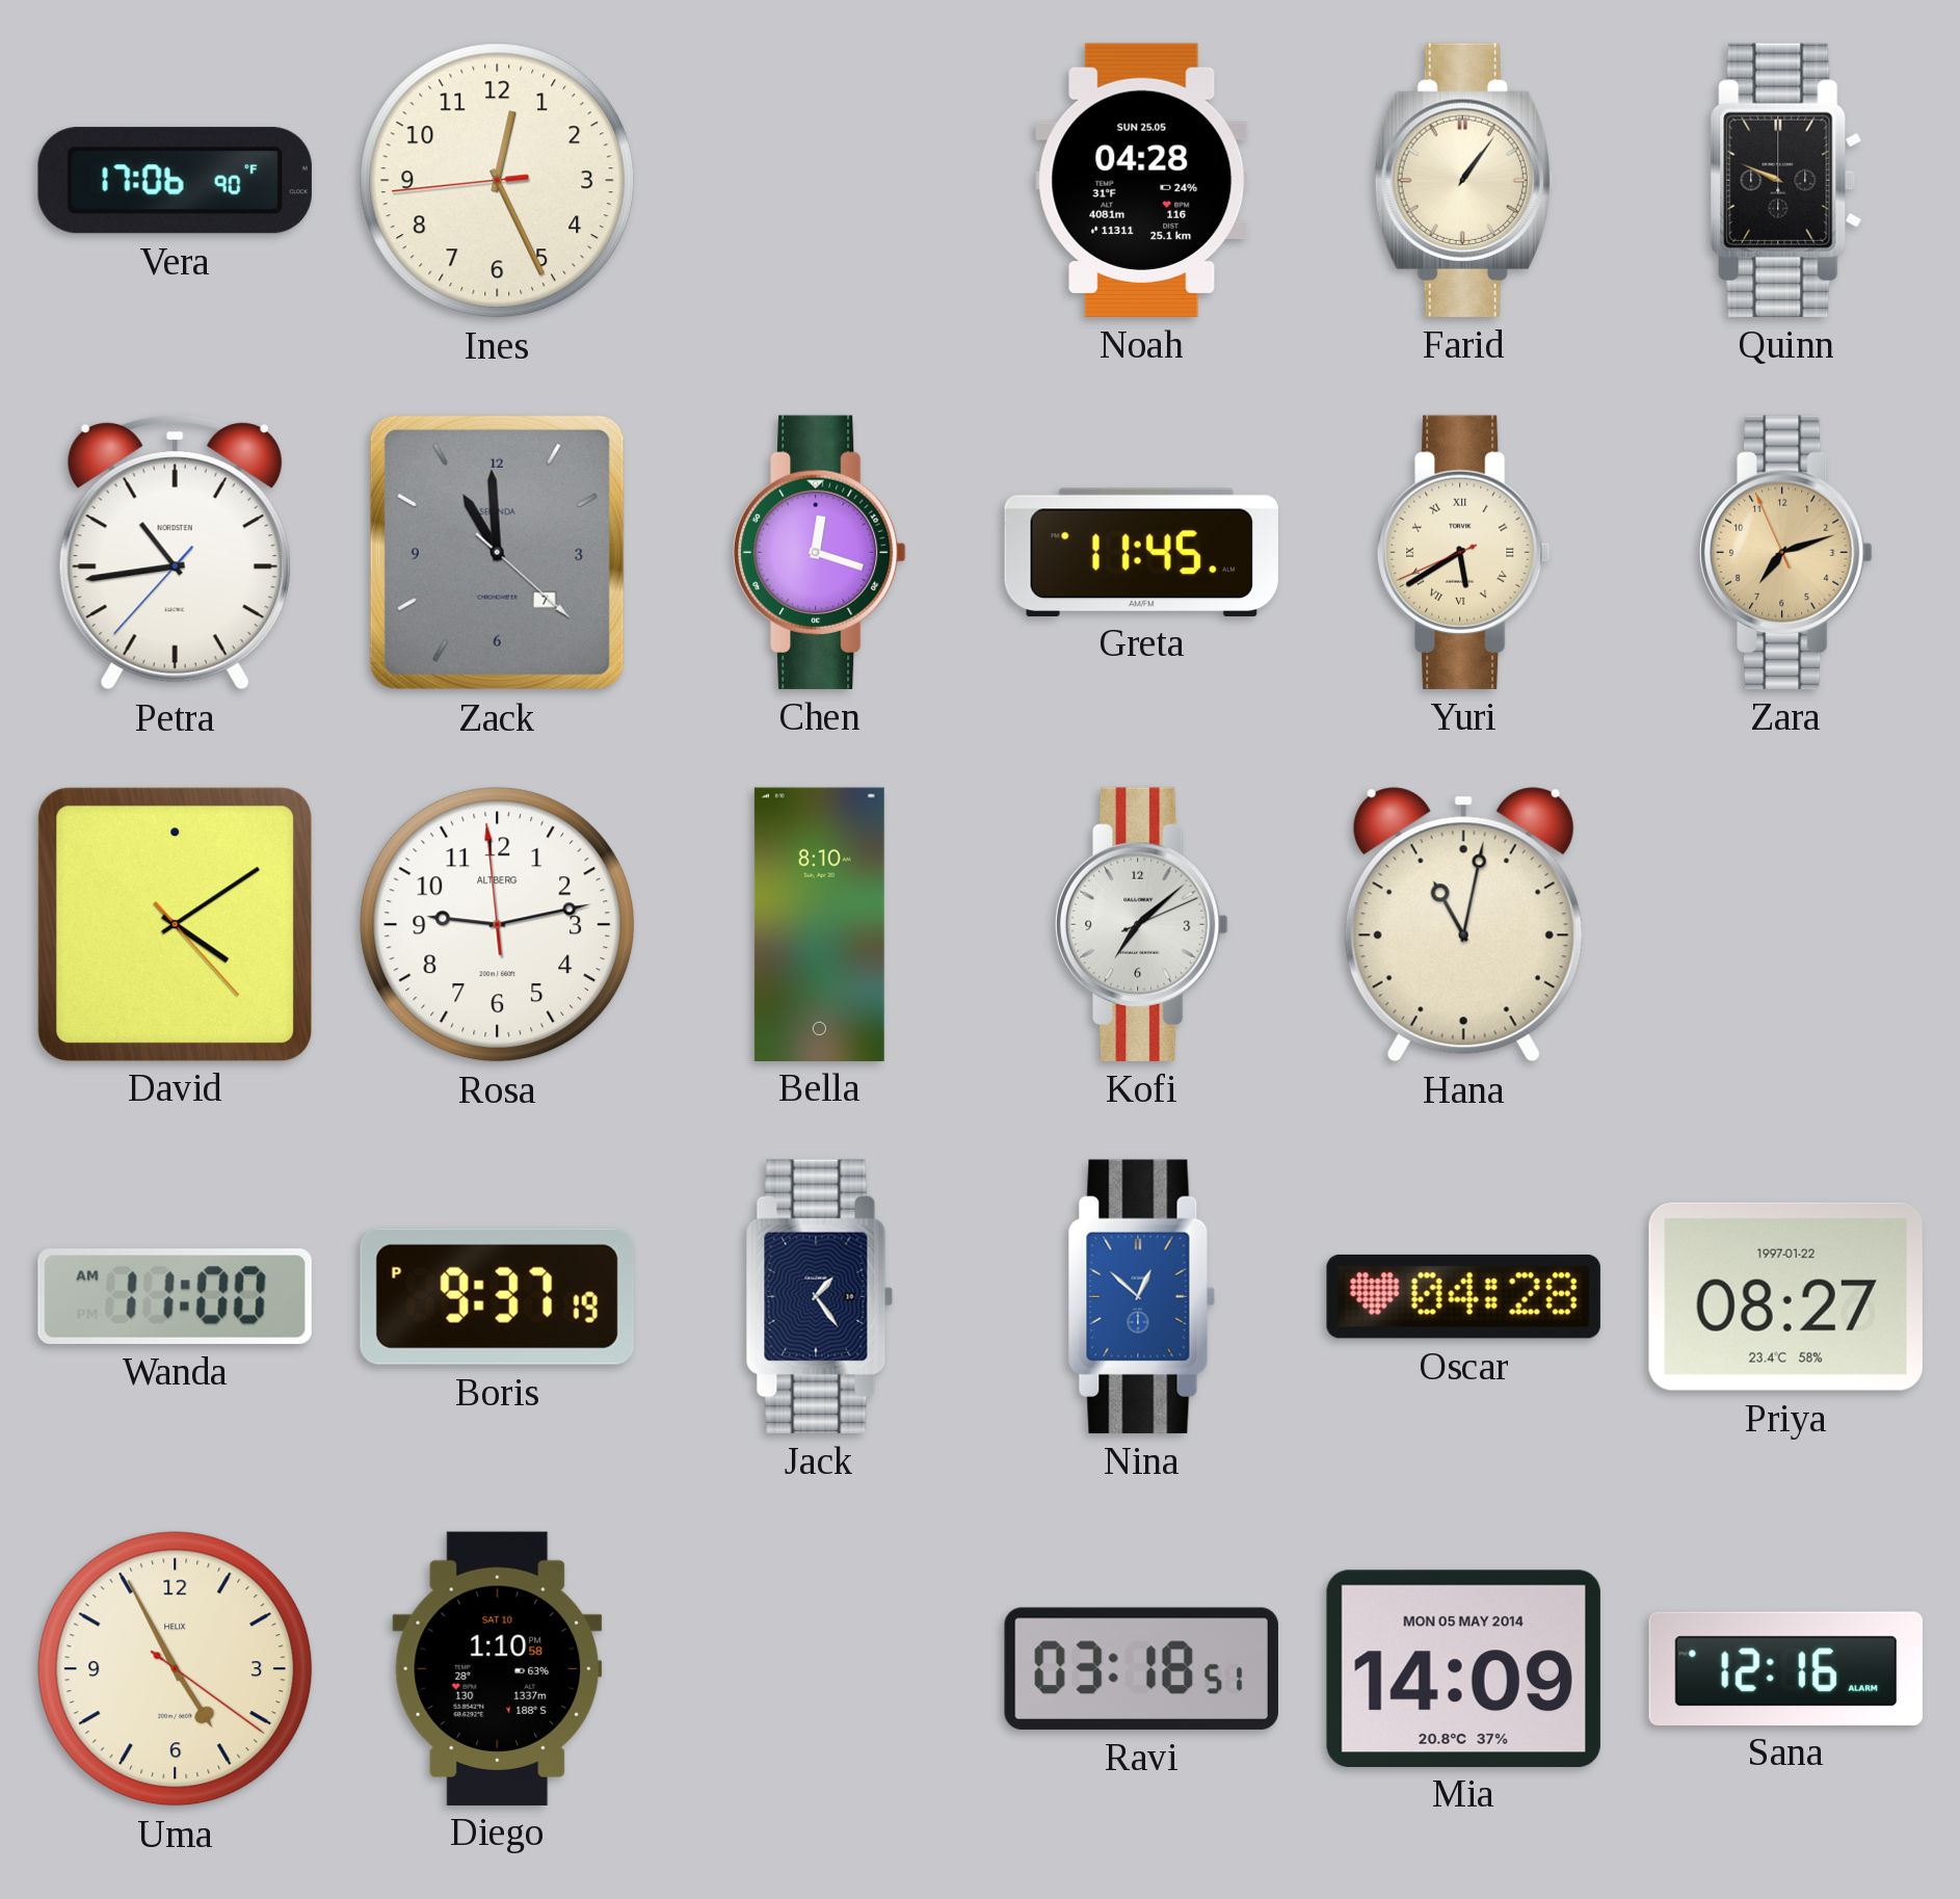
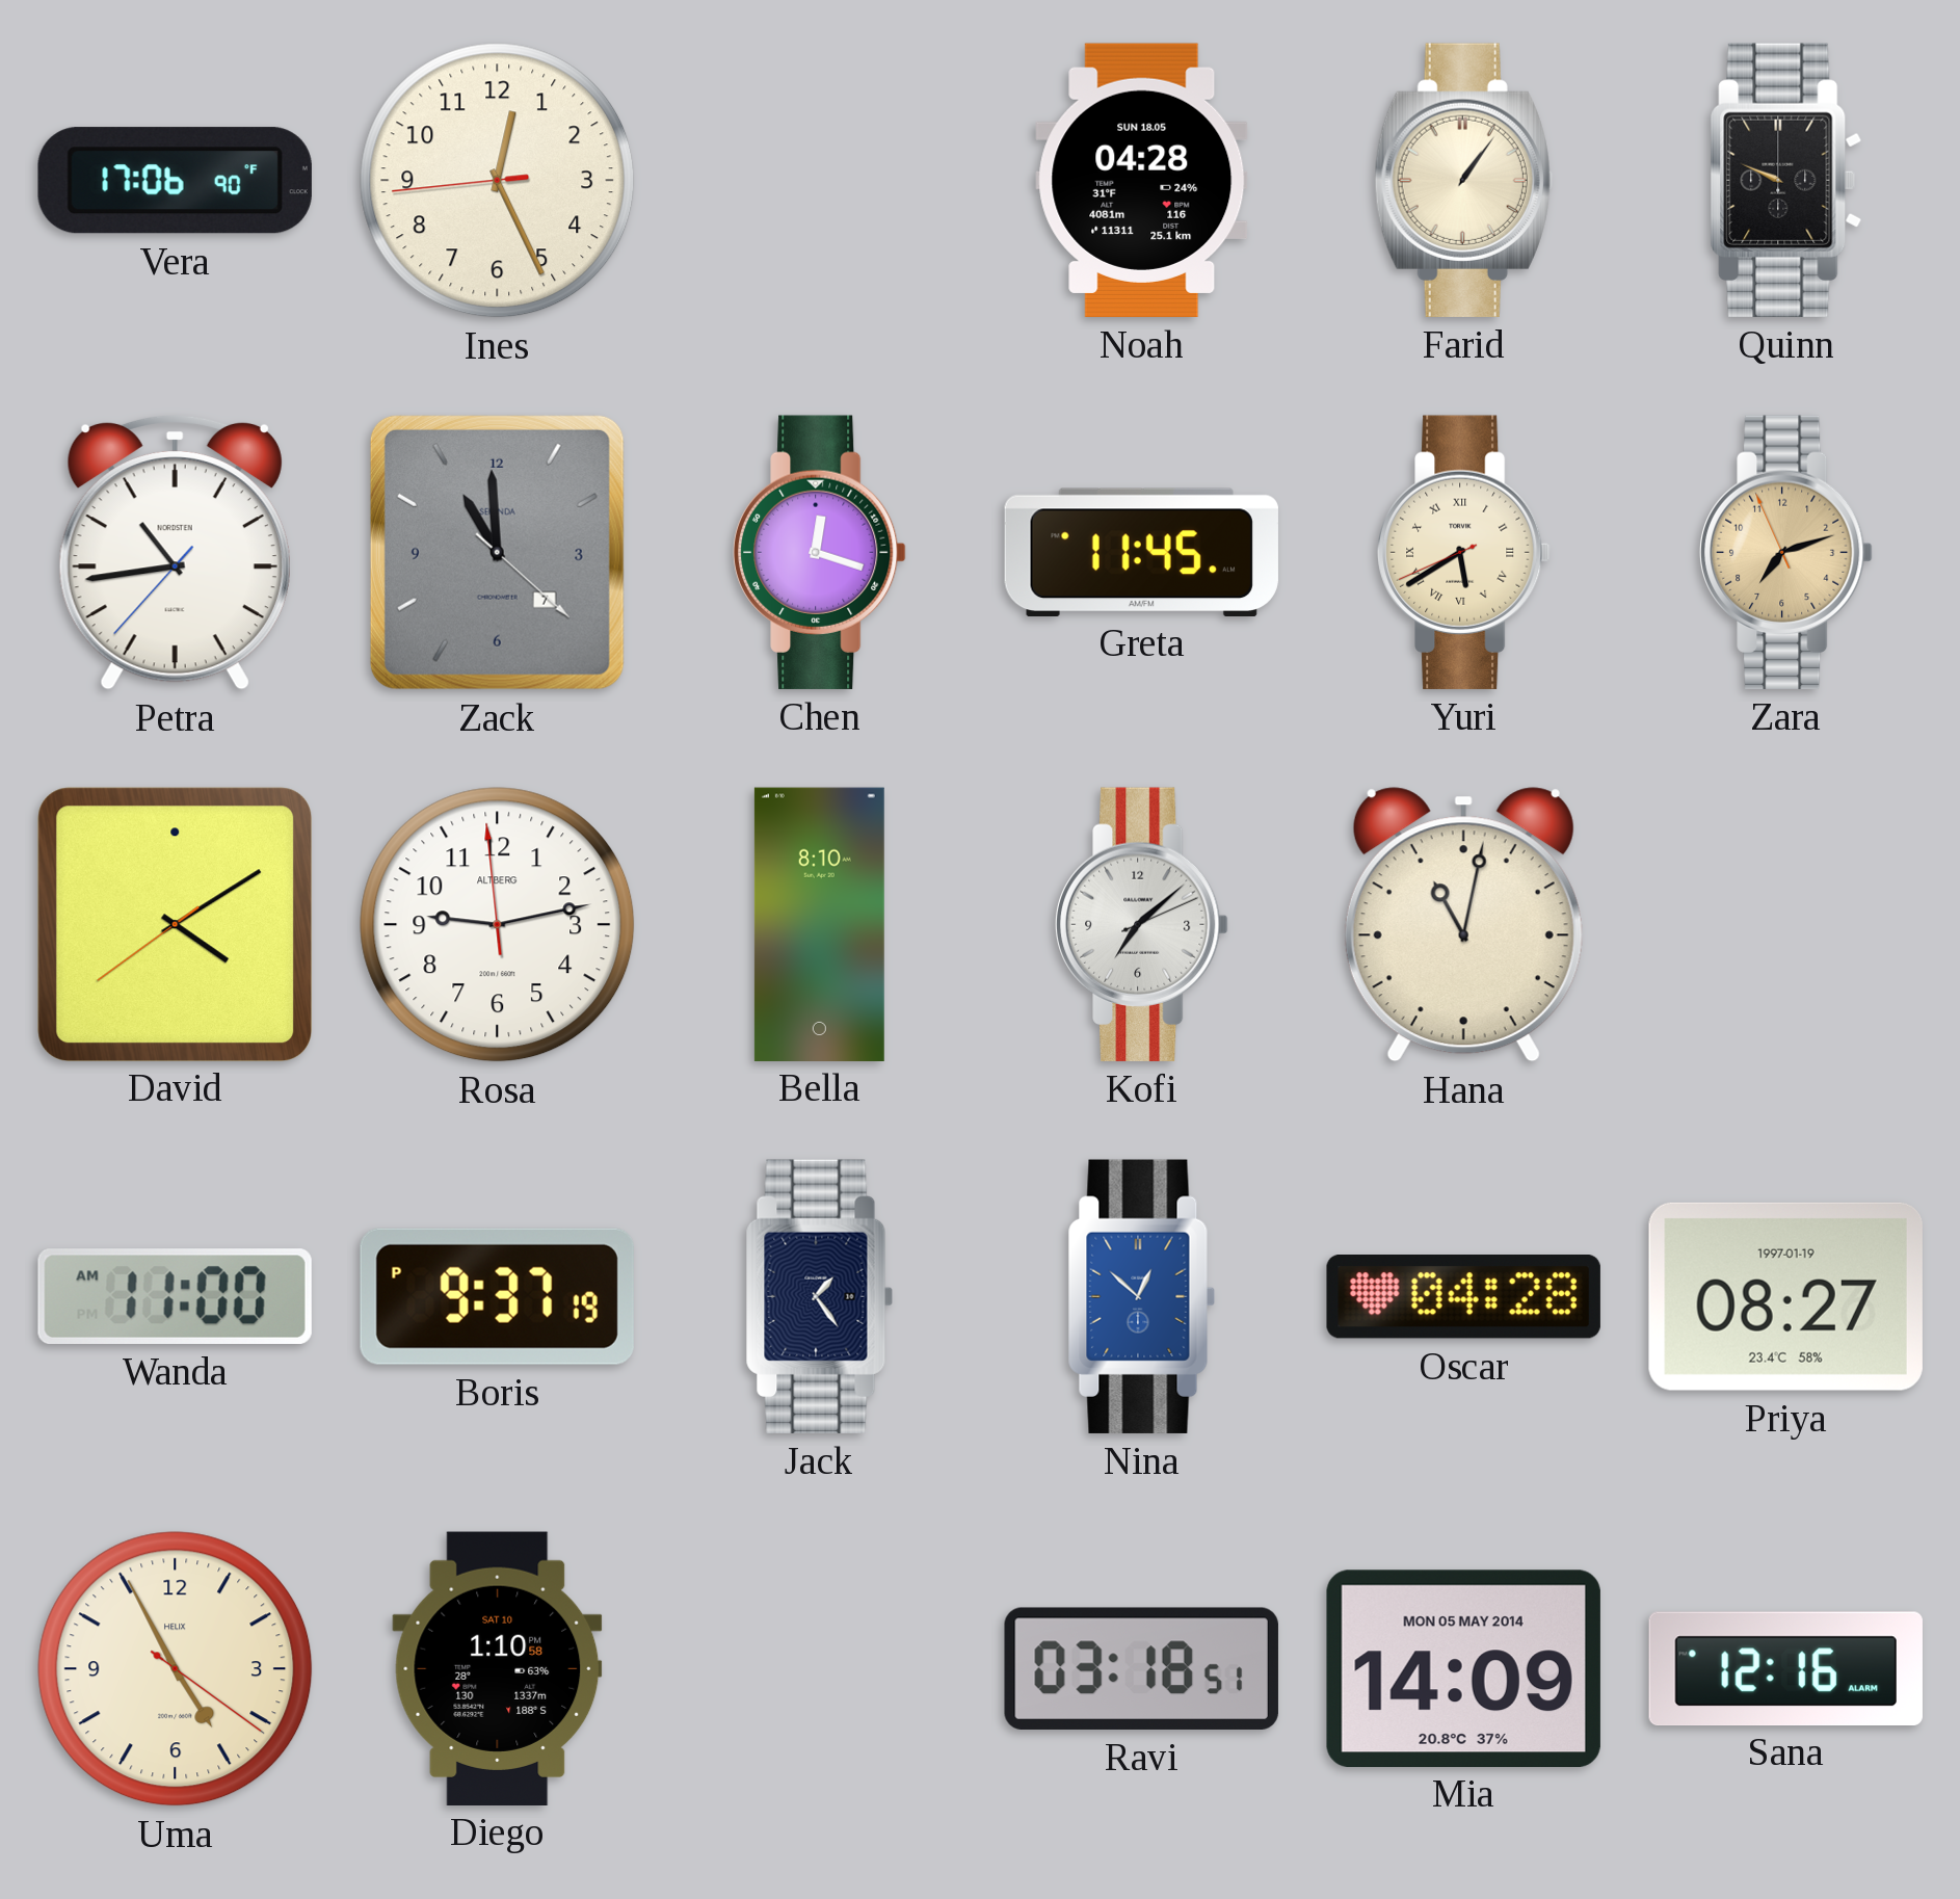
Noah date: SUN 25.05 -> SUN 18.05
David: 4:09:23 -> 4:09:39
Priya date: 1997-01-22 -> 1997-01-19
